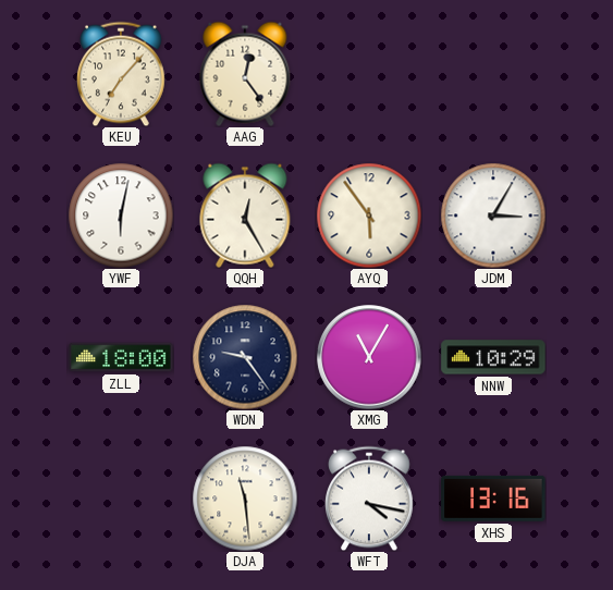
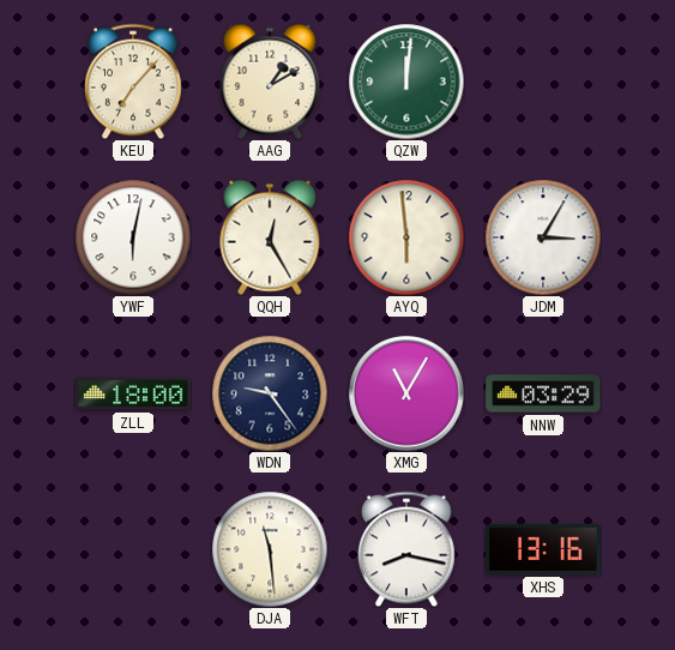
AAG: 12:24 -> 1:10
QZW: none -> 12:01
AYQ: 5:54 -> 5:59
NNW: 10:29 -> 03:29
WFT: 4:17 -> 8:17
